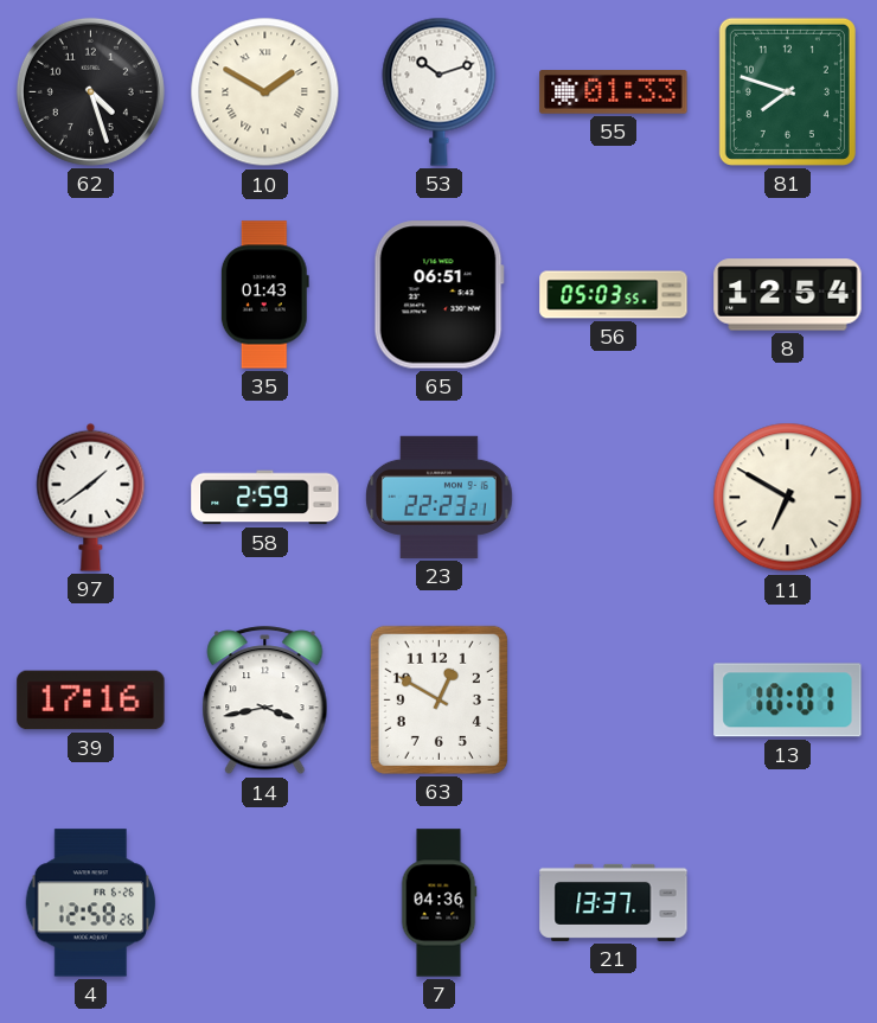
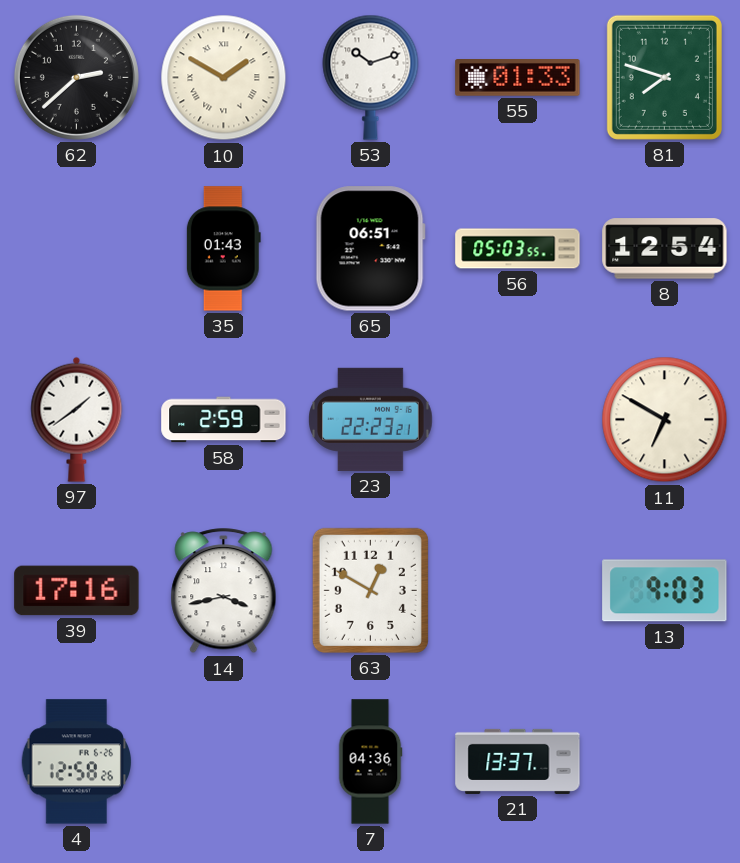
62: 4:27 -> 2:38
13: 10:01 -> 9:03
